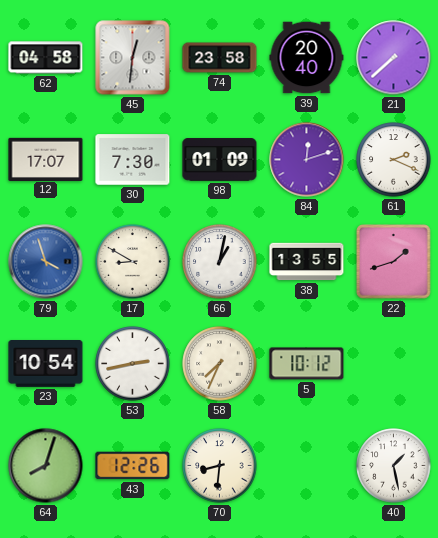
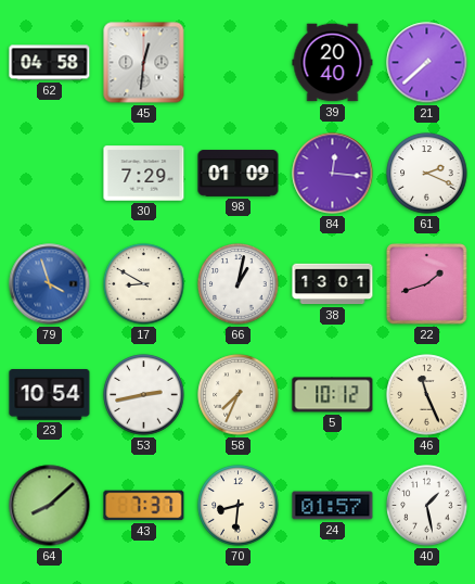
74: 23:58 -> none
12: 17:07 -> none
30: 7:30 -> 7:29
84: 12:12 -> 12:16
38: 13:55 -> 13:01
46: none -> 11:26
64: 8:03 -> 8:08
43: 12:26 -> 7:37
24: none -> 01:57
